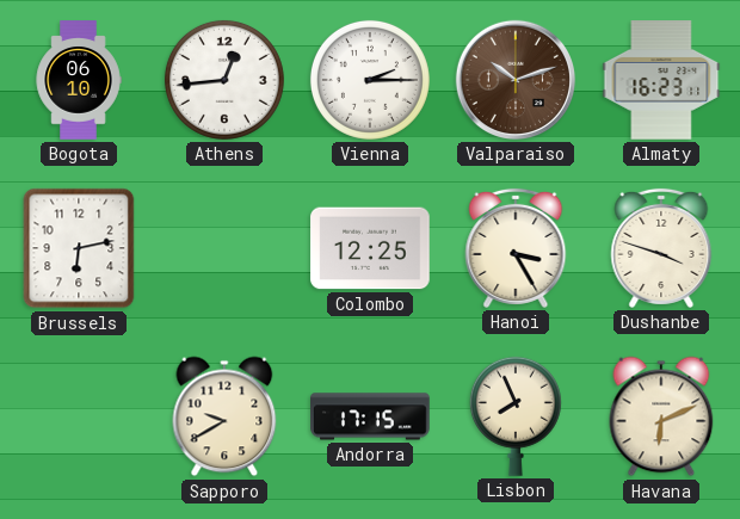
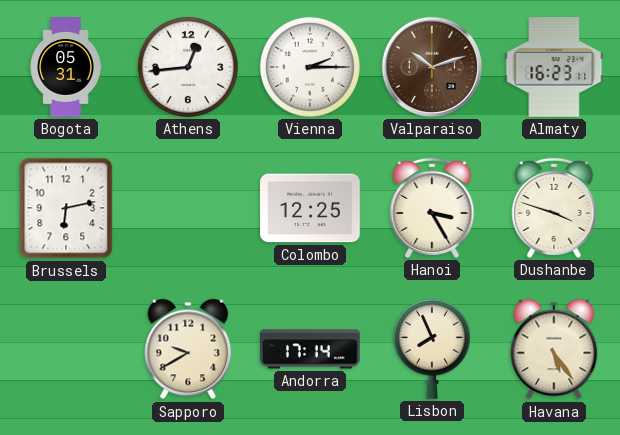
Bogota: 06:10 -> 05:31
Andorra: 17:15 -> 17:14
Havana: 6:11 -> 5:24
